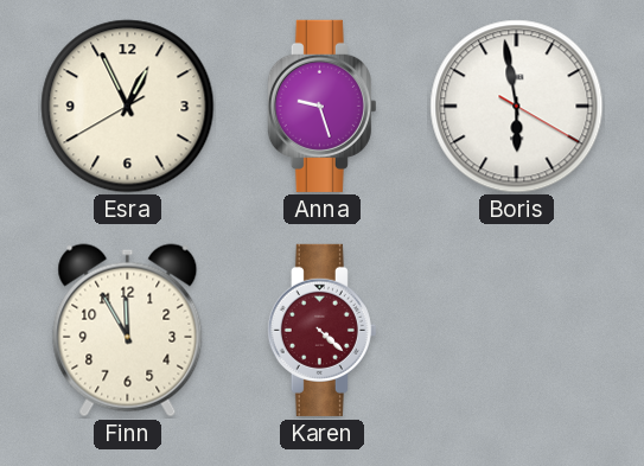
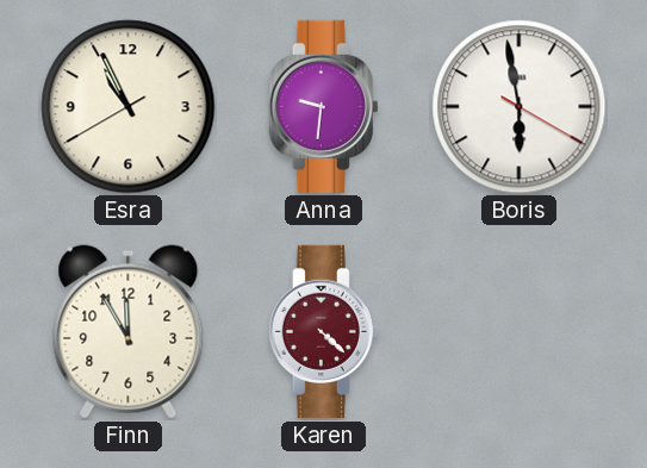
Esra: 12:55 -> 10:55
Anna: 9:27 -> 9:31
